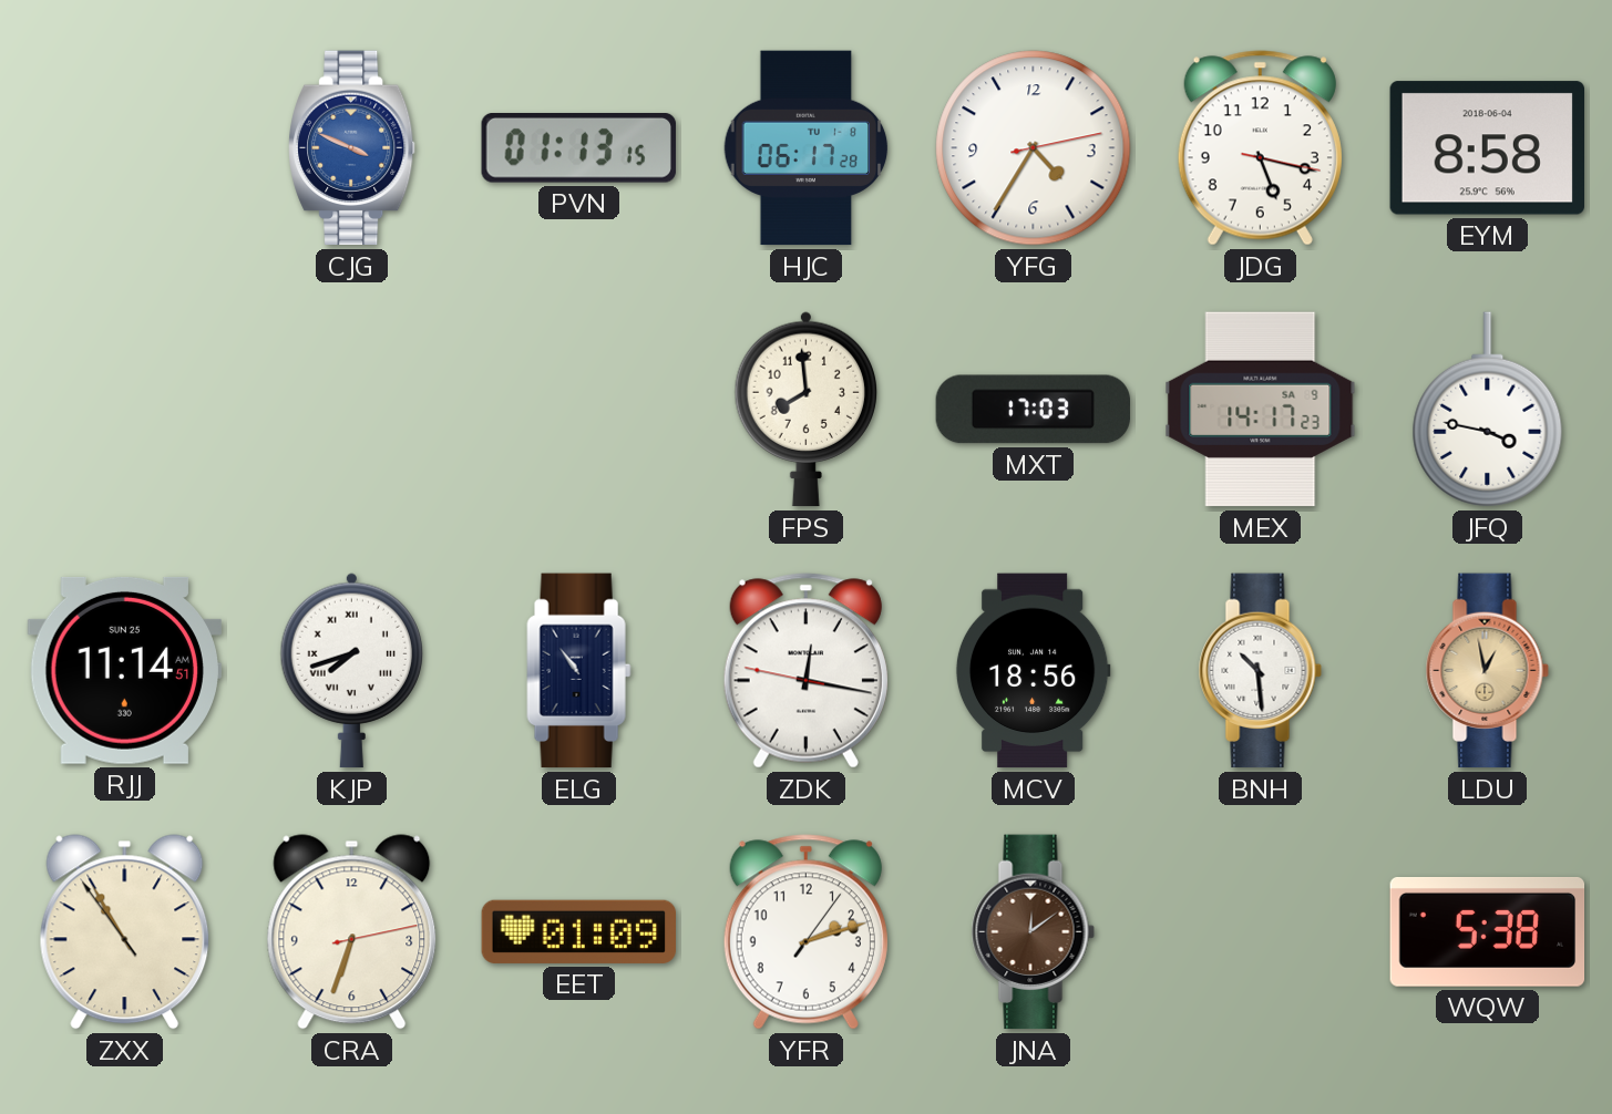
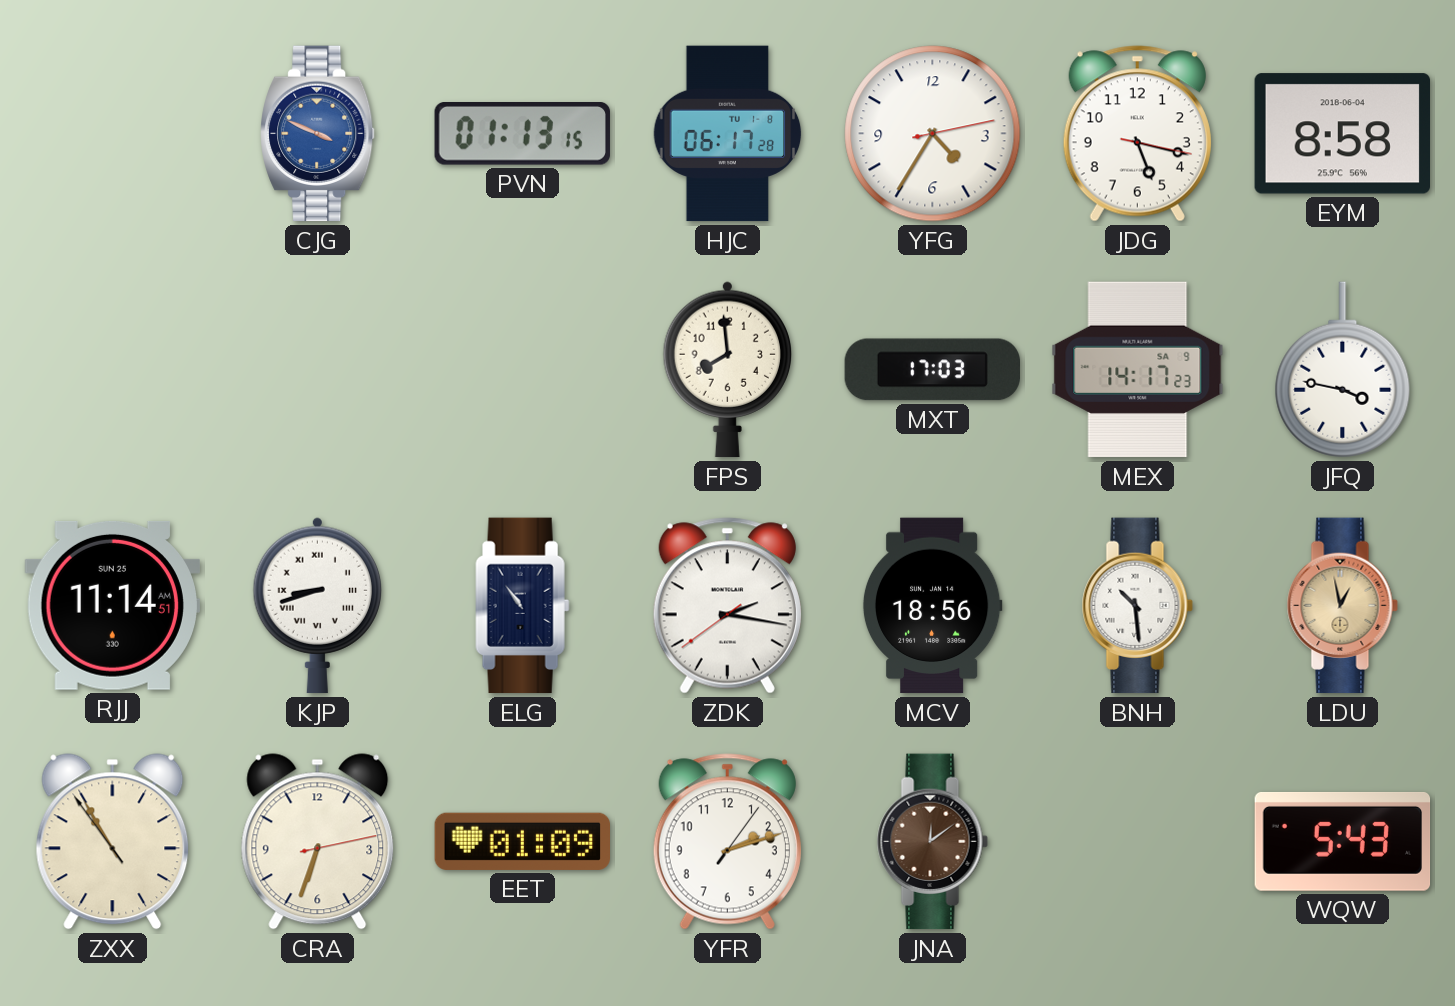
KJP: 7:42 -> 8:42
ZDK: 12:16 -> 2:16
WQW: 5:38 -> 5:43
